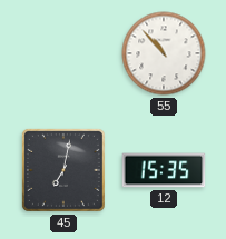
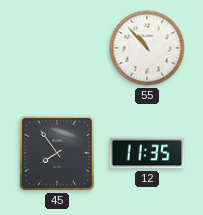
45: 7:02 -> 7:54
12: 15:35 -> 11:35
